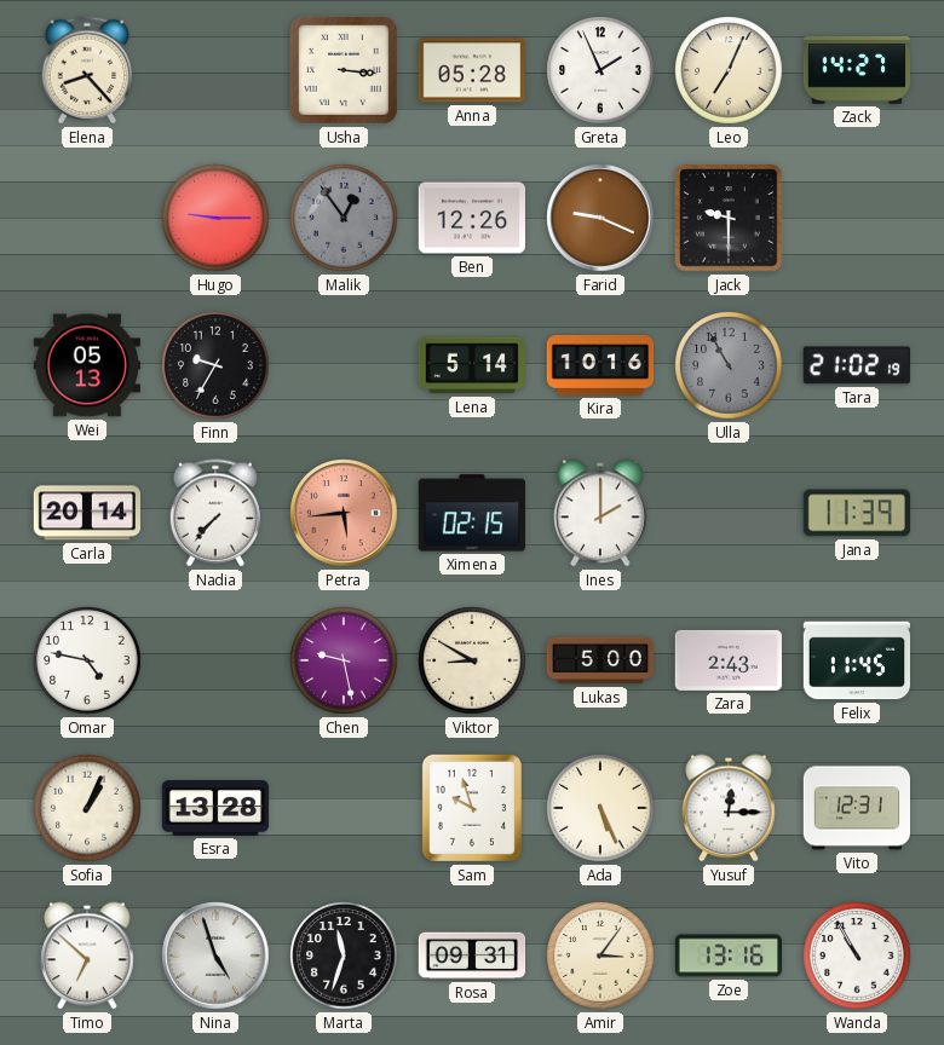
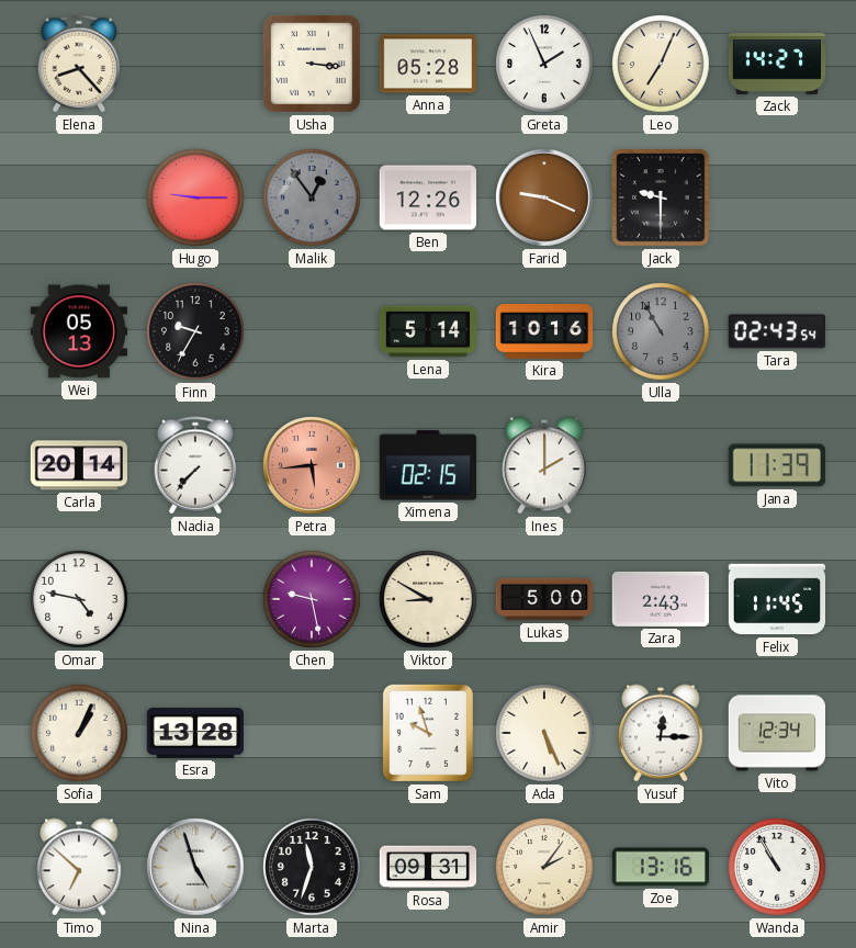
Tara: 21:02 -> 02:43
Vito: 12:31 -> 12:34
Amir: 3:06 -> 2:06
